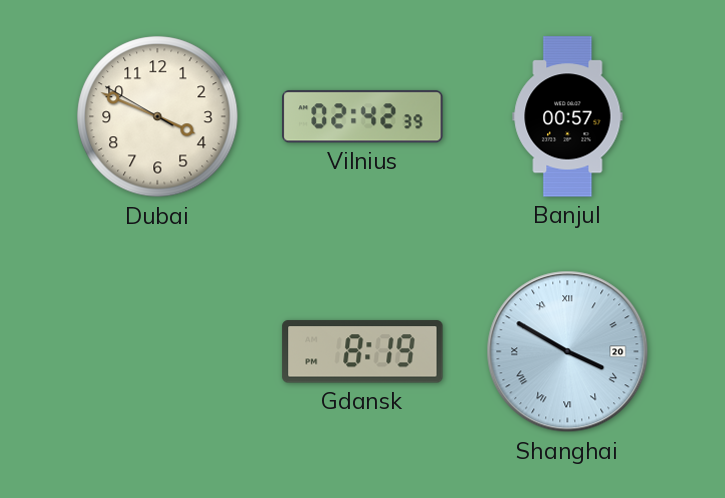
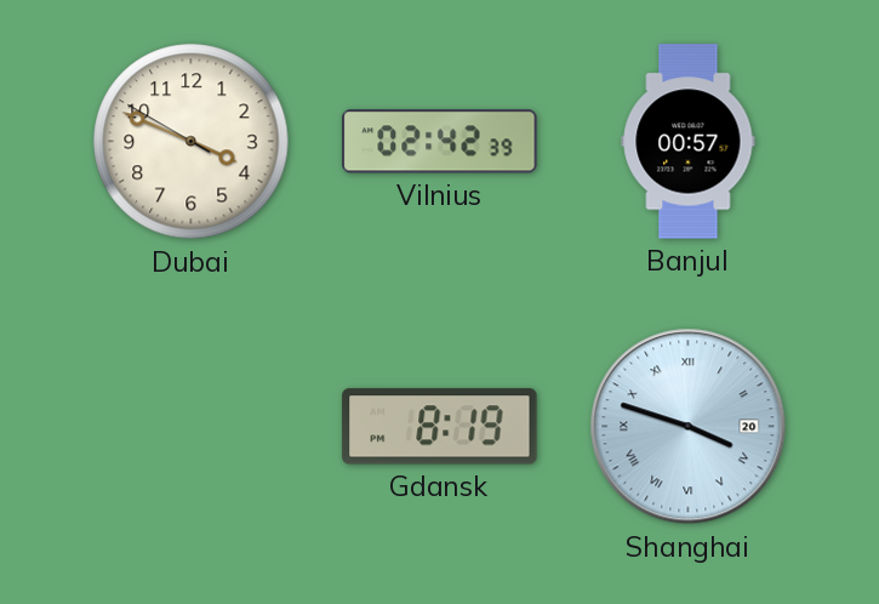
Shanghai: 3:50 -> 3:48
